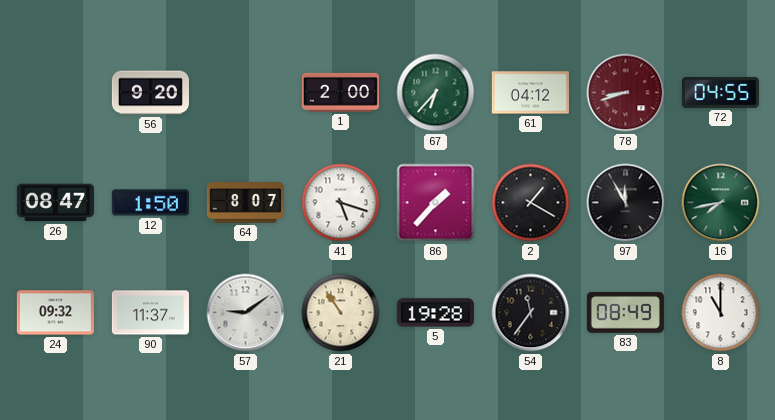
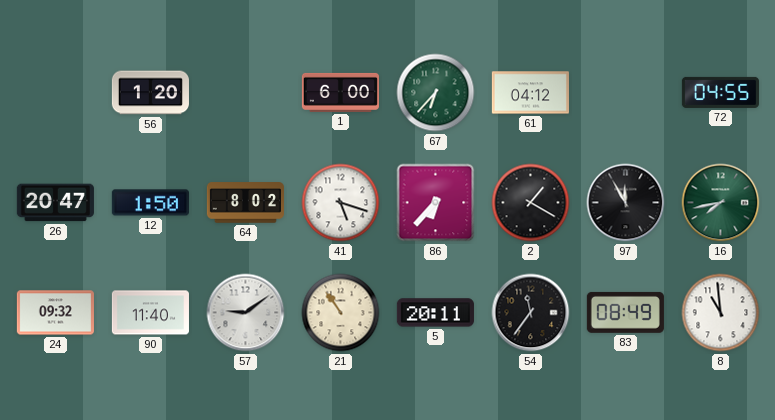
56: 9:20 -> 1:20
1: 2:00 -> 6:00
78: 8:42 -> none
26: 08:47 -> 20:47
64: 8:07 -> 8:02
86: 1:37 -> 6:37
90: 11:37 -> 11:40
5: 19:28 -> 20:11
8: 11:00 -> 10:59
